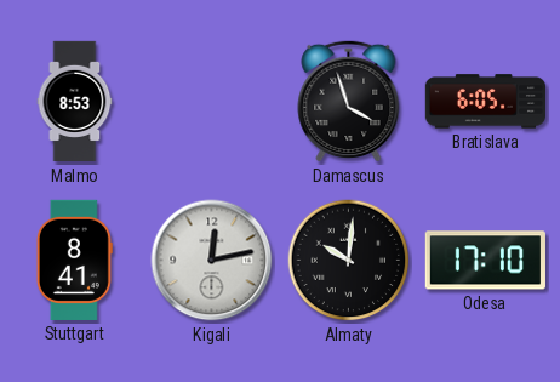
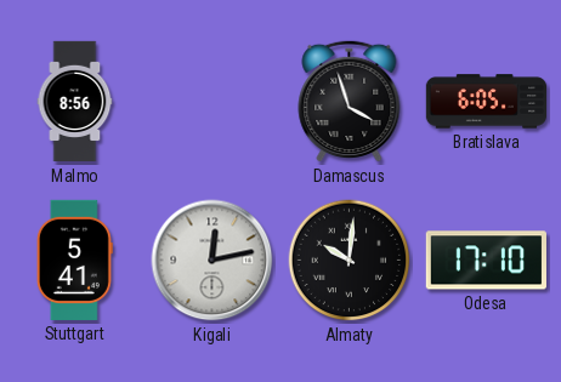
Malmo: 8:53 -> 8:56
Stuttgart: 8:41 -> 5:41
